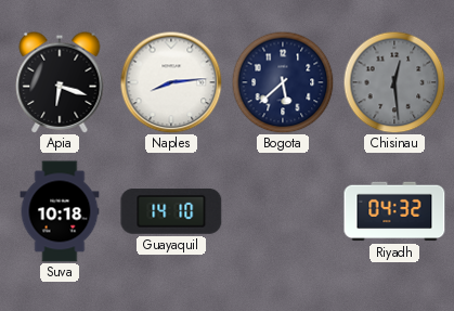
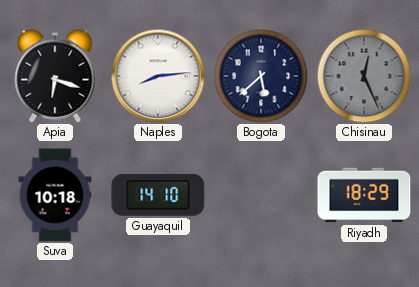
Chisinau: 12:29 -> 12:26
Riyadh: 04:32 -> 18:29
